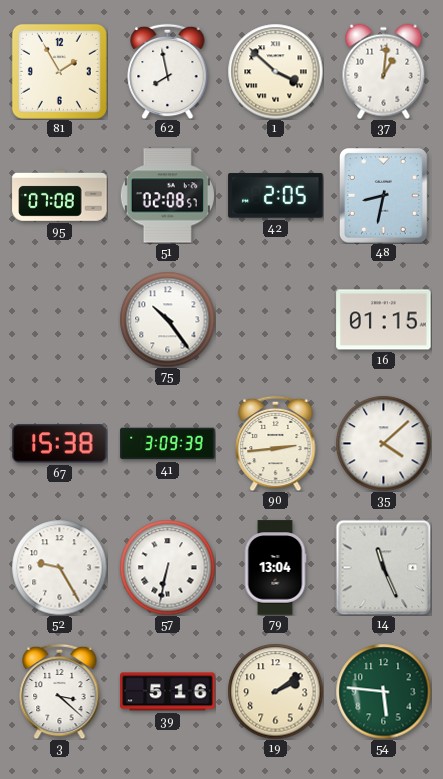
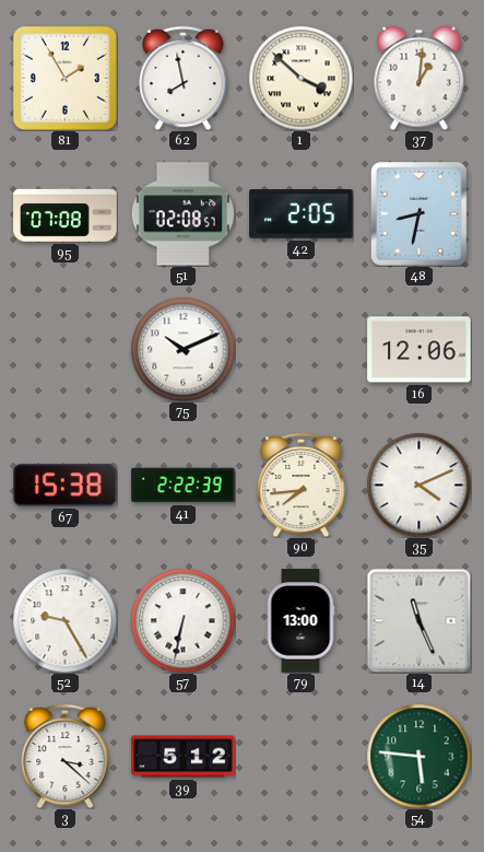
75: 10:24 -> 10:11
16: 01:15 -> 12:06
41: 3:09 -> 2:22
90: 2:44 -> 7:44
35: 4:08 -> 4:11
79: 13:04 -> 13:00
39: 5:16 -> 5:12
19: 2:09 -> none
